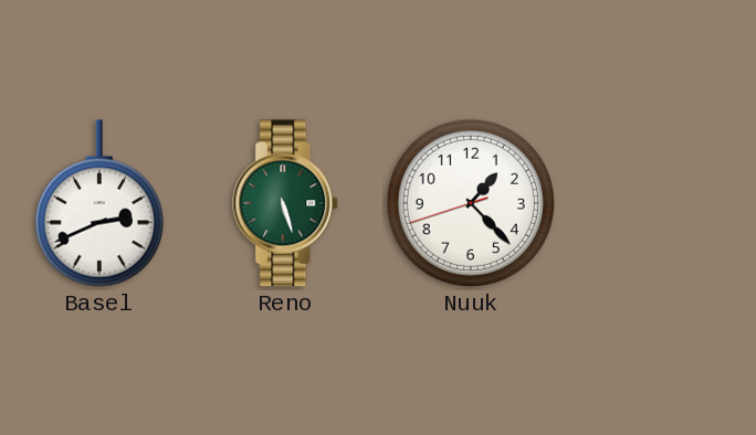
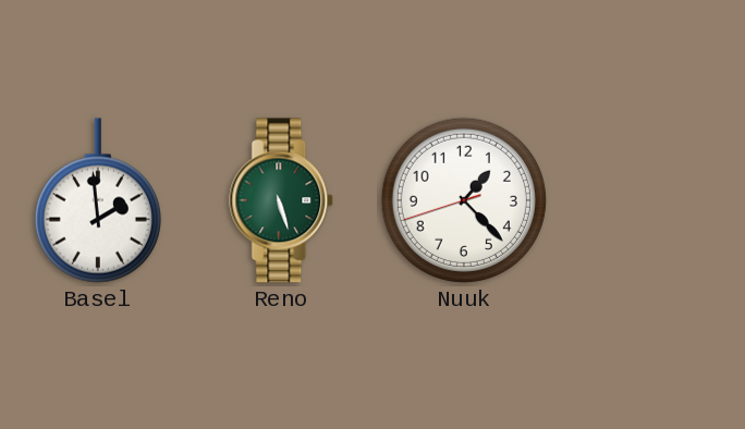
Basel: 2:41 -> 1:59
